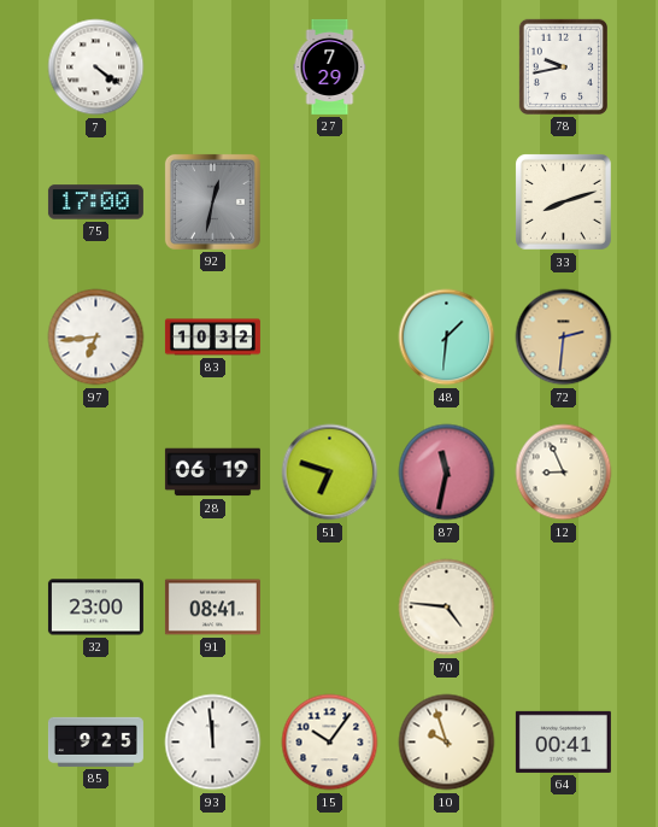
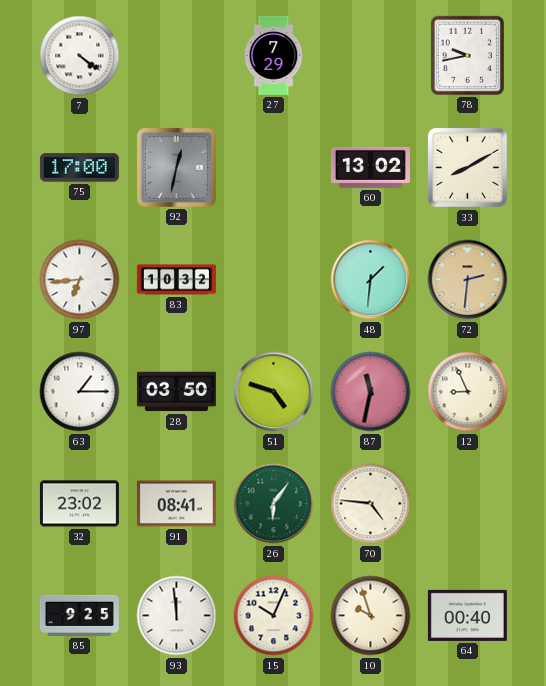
60: none -> 13:02
33: 8:12 -> 8:10
63: none -> 1:15
28: 06:19 -> 03:50
51: 6:48 -> 4:48
32: 23:00 -> 23:02
26: none -> 6:06
15: 10:06 -> 10:04
64: 00:41 -> 00:40
